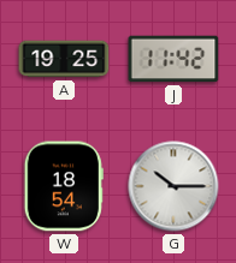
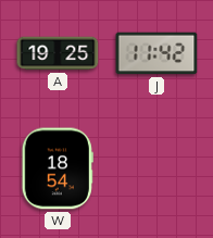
G: 10:15 -> none
